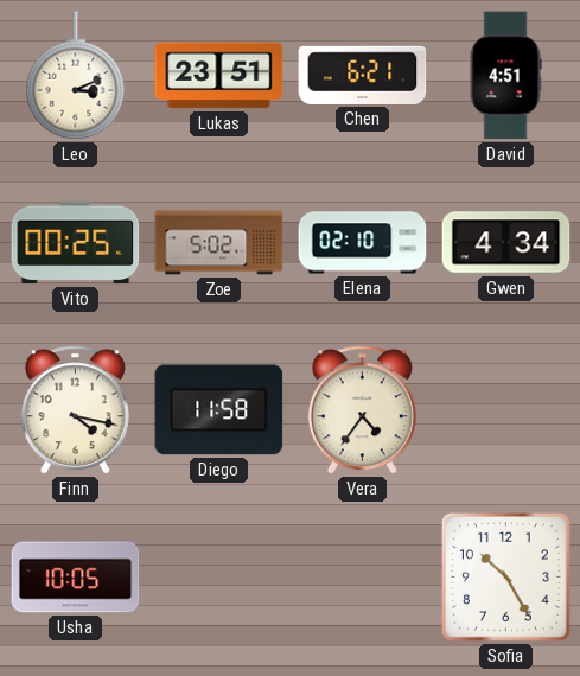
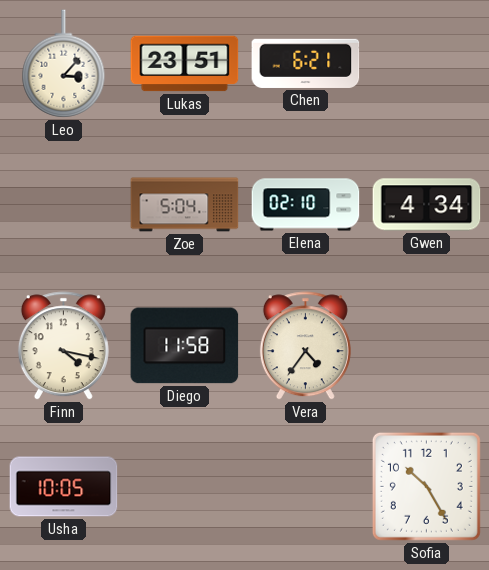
Leo: 3:11 -> 3:07
David: 4:51 -> none
Vito: 00:25 -> none
Zoe: 5:02 -> 5:04
